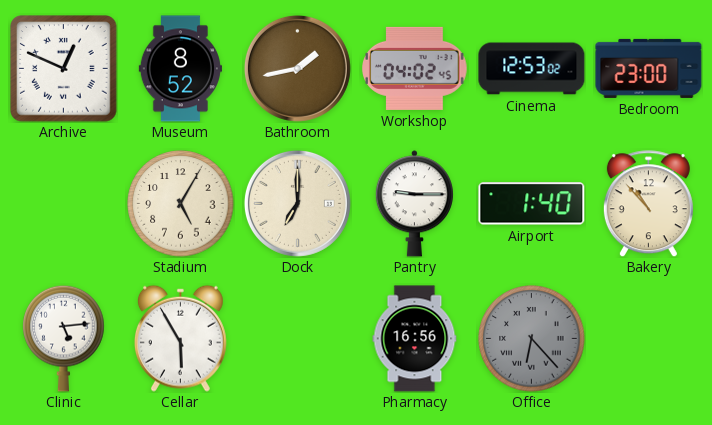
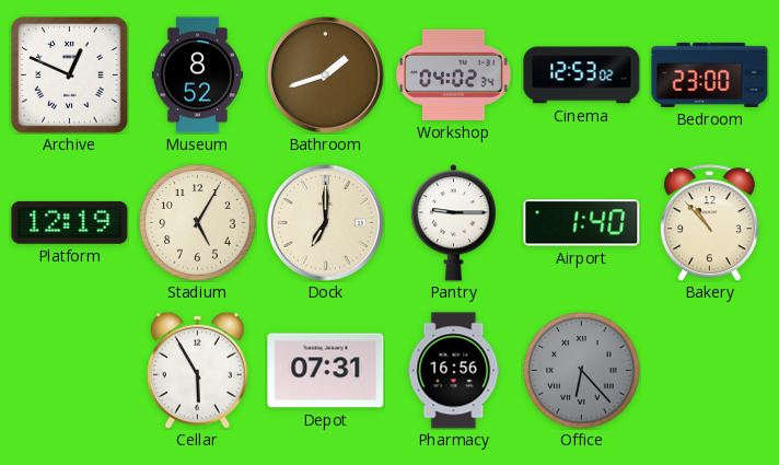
Bathroom: 1:43 -> 1:42
Workshop: 04:02:45 -> 04:02:34
Platform: none -> 12:19
Clinic: 5:14 -> none
Depot: none -> 07:31
